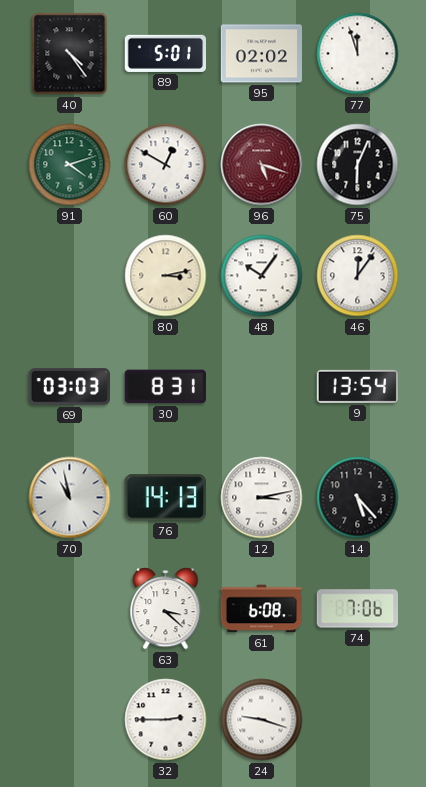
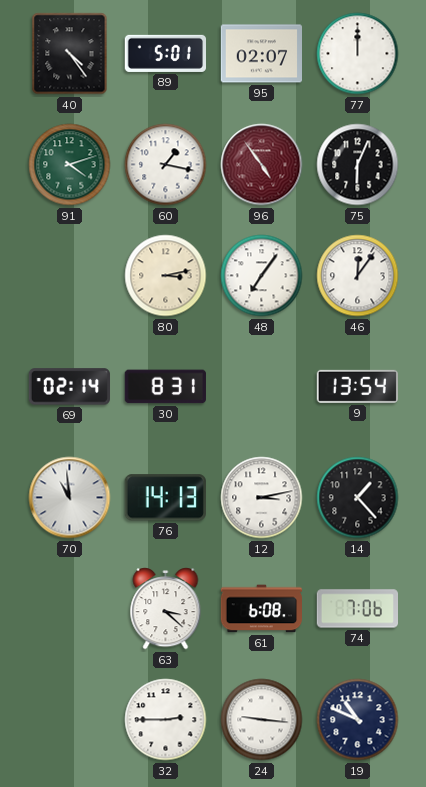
95: 02:02 -> 02:07
77: 11:57 -> 12:00
60: 12:50 -> 1:17
96: 5:18 -> 4:54
48: 10:06 -> 7:06
69: 03:03 -> 02:14
70: 10:58 -> 10:59
14: 5:23 -> 1:23
24: 9:18 -> 9:16
19: none -> 10:49
